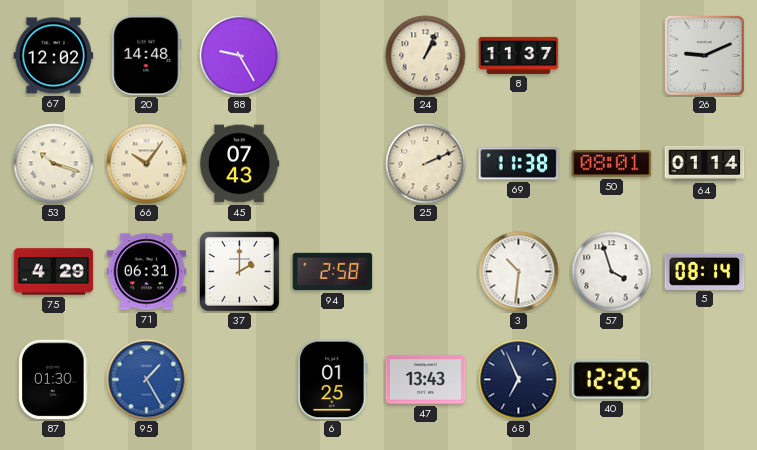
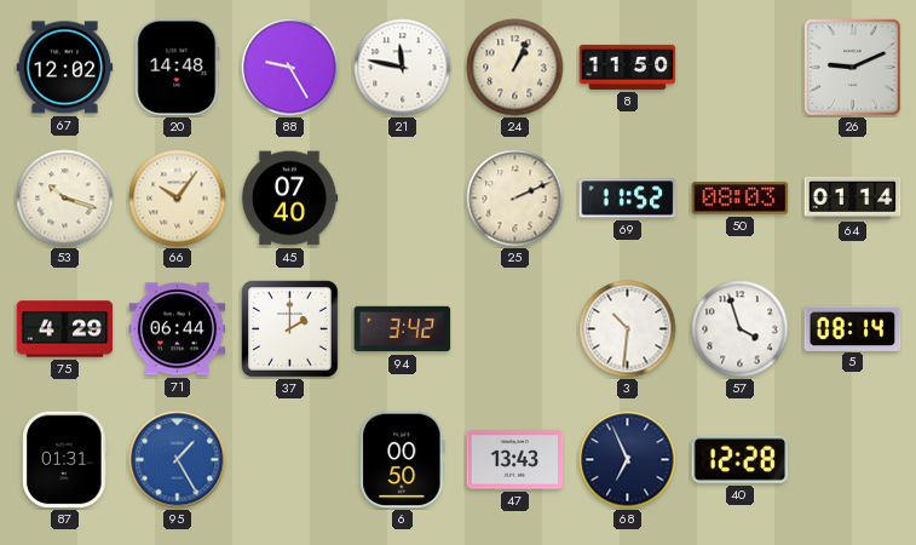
21: none -> 11:47
8: 11:37 -> 11:50
45: 07:43 -> 07:40
69: 11:38 -> 11:52
50: 08:01 -> 08:03
71: 06:31 -> 06:44
94: 2:58 -> 3:42
87: 01:30 -> 01:31
6: 01:25 -> 00:50
40: 12:25 -> 12:28
